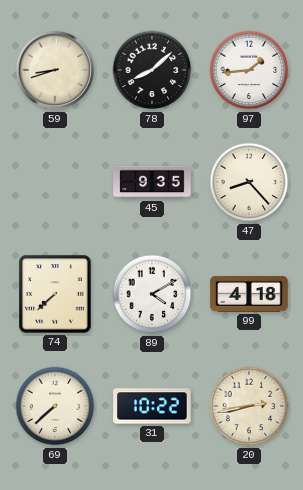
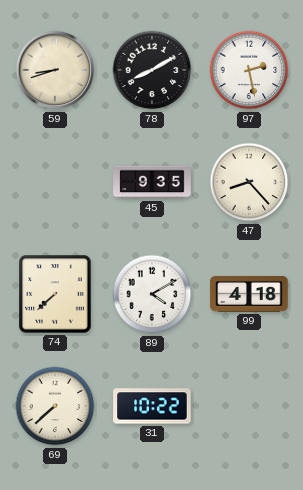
78: 8:08 -> 8:10
97: 1:44 -> 2:28
20: 2:43 -> none
